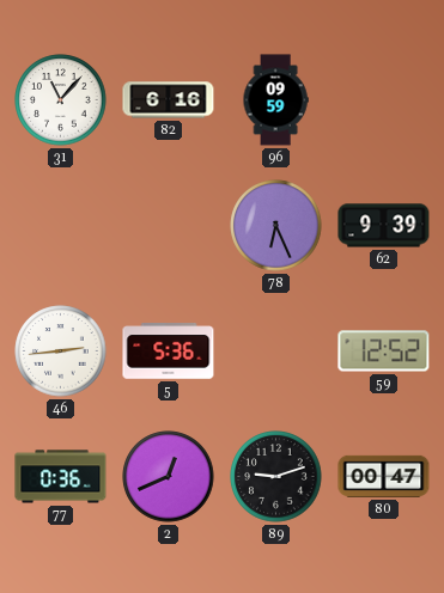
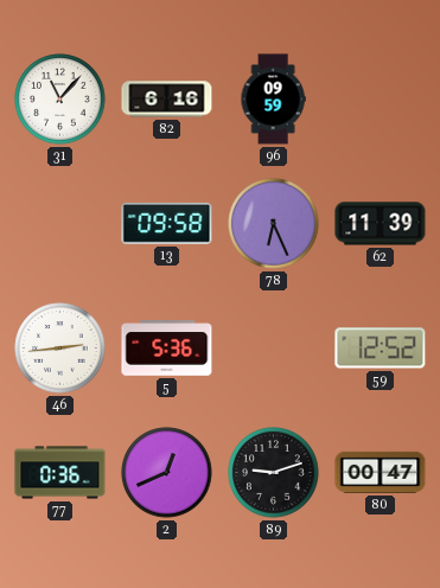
13: none -> 09:58
62: 9:39 -> 11:39
